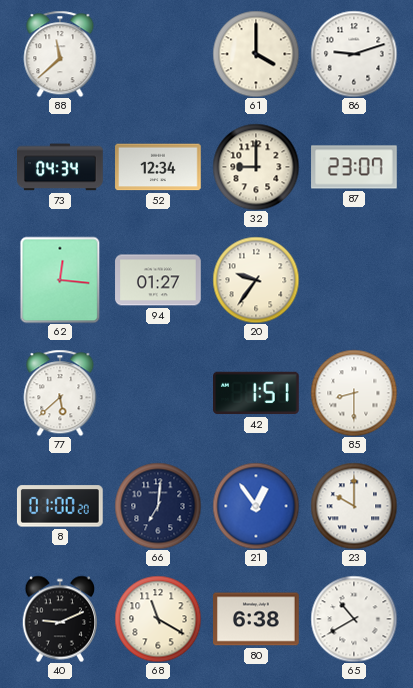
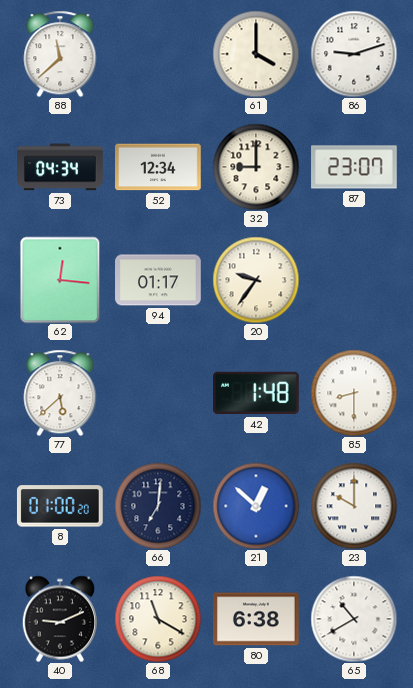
94: 01:27 -> 01:17
42: 1:51 -> 1:48
21: 12:54 -> 12:52
